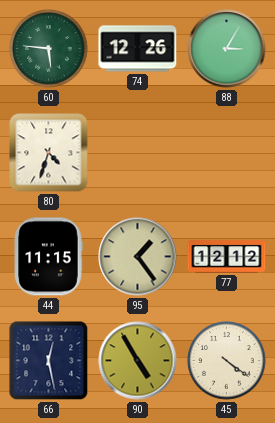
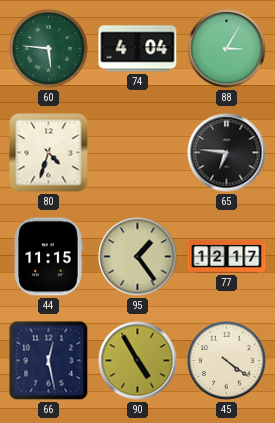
74: 12:26 -> 4:04
65: none -> 6:46
77: 12:12 -> 12:17
